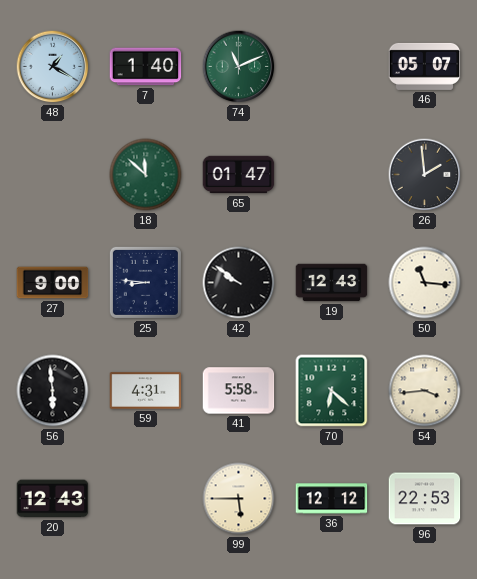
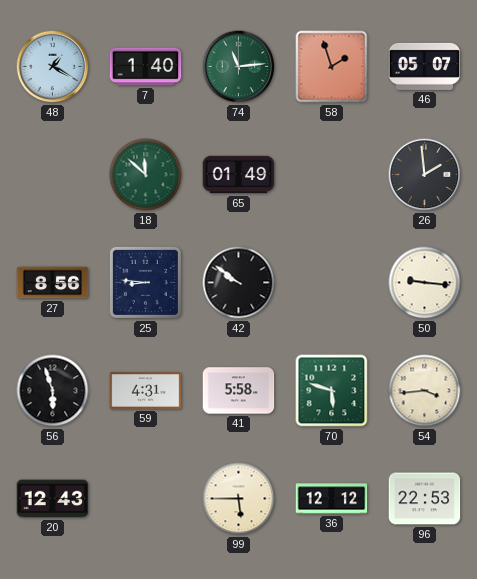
74: 11:11 -> 11:14
58: none -> 1:57
65: 01:47 -> 01:49
27: 9:00 -> 8:56
19: 12:43 -> none
50: 11:16 -> 9:16
56: 5:59 -> 5:57
70: 6:22 -> 5:48
